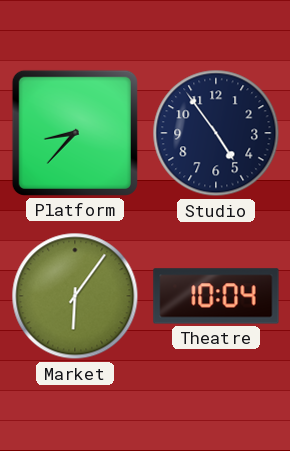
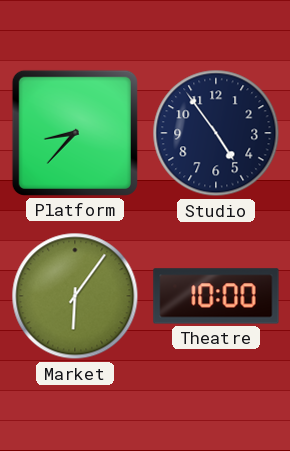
Theatre: 10:04 -> 10:00
